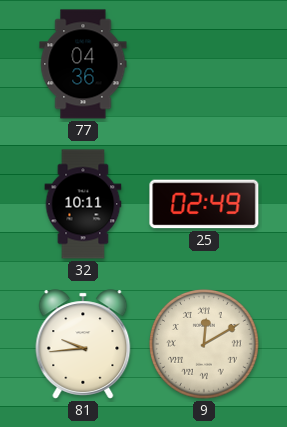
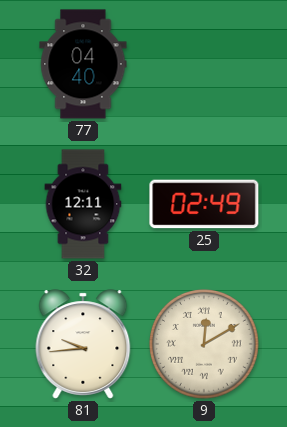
77: 04:36 -> 04:40
32: 10:11 -> 12:11
